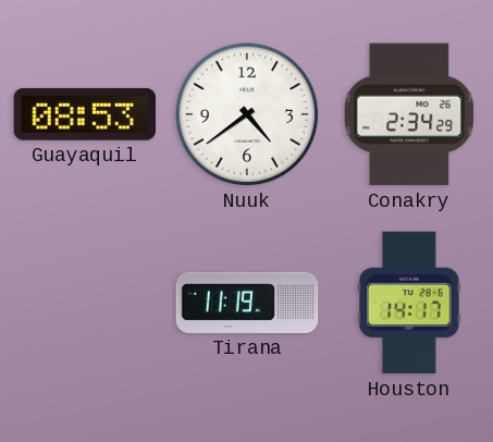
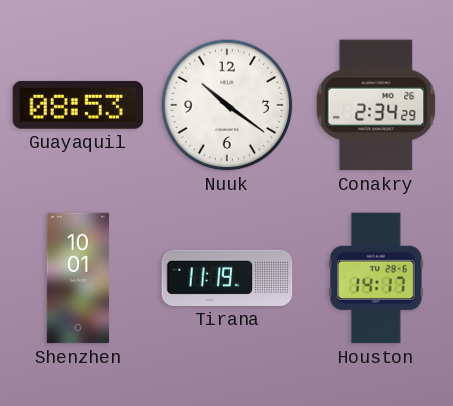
Nuuk: 4:39 -> 10:21
Shenzhen: none -> 10:01
